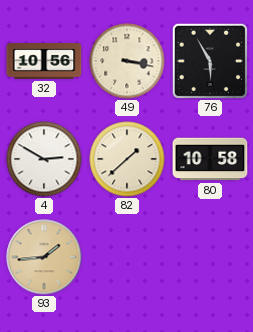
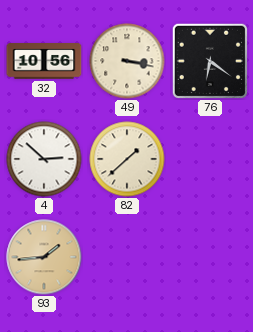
76: 5:55 -> 6:21
4: 2:50 -> 2:52
80: 10:58 -> none
